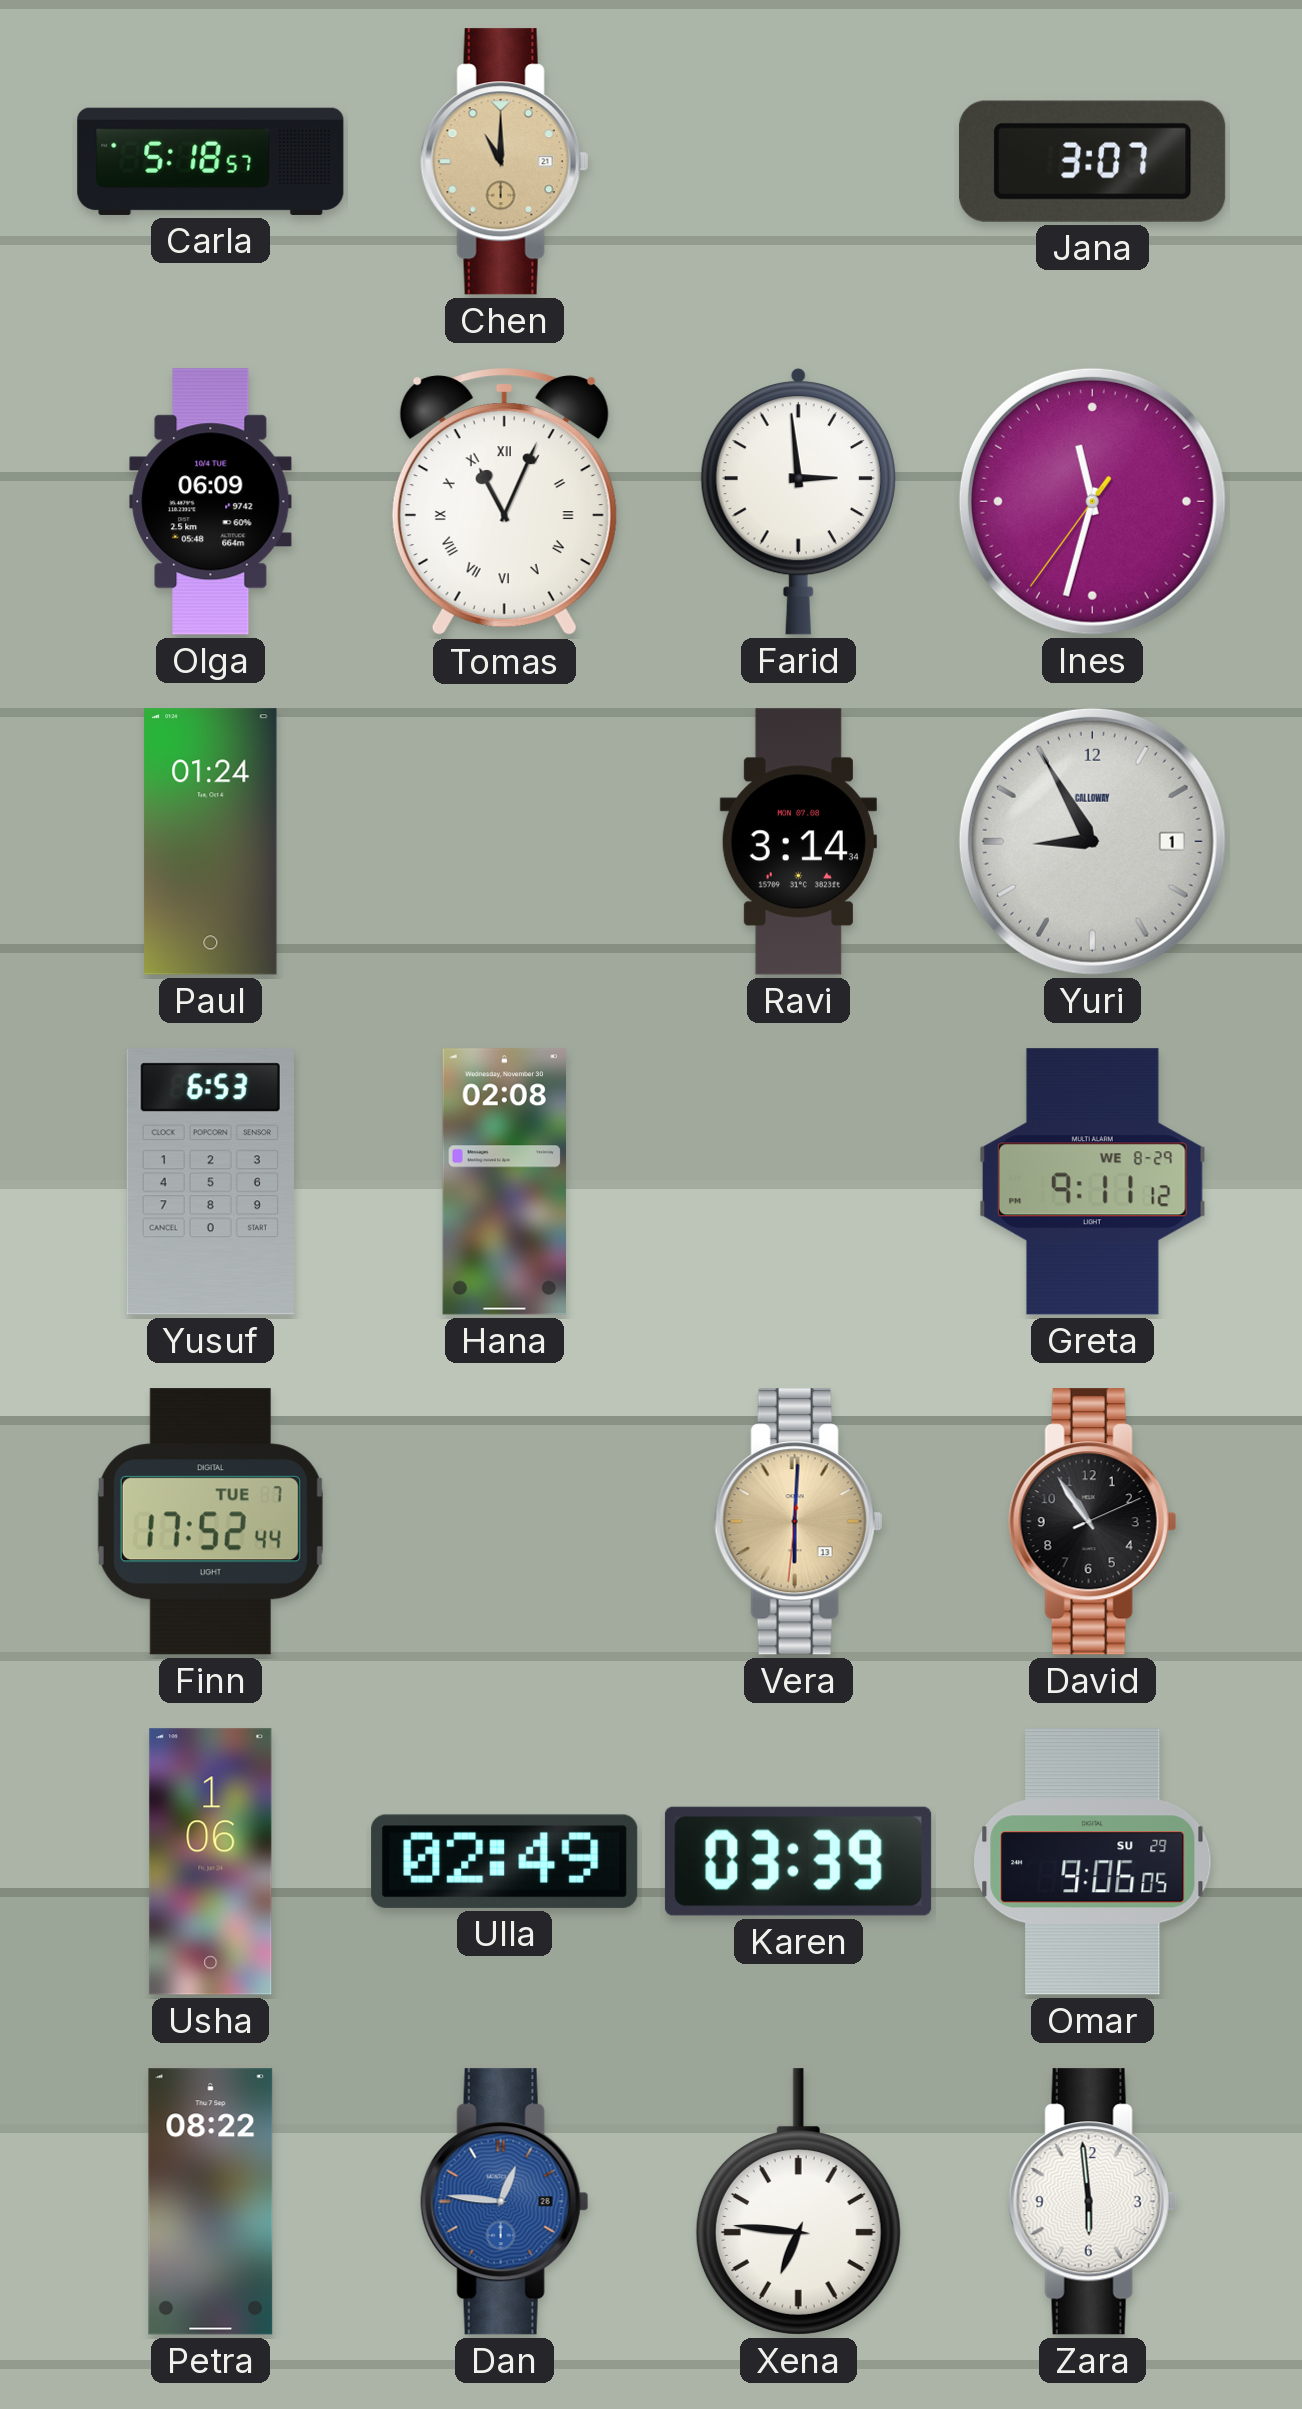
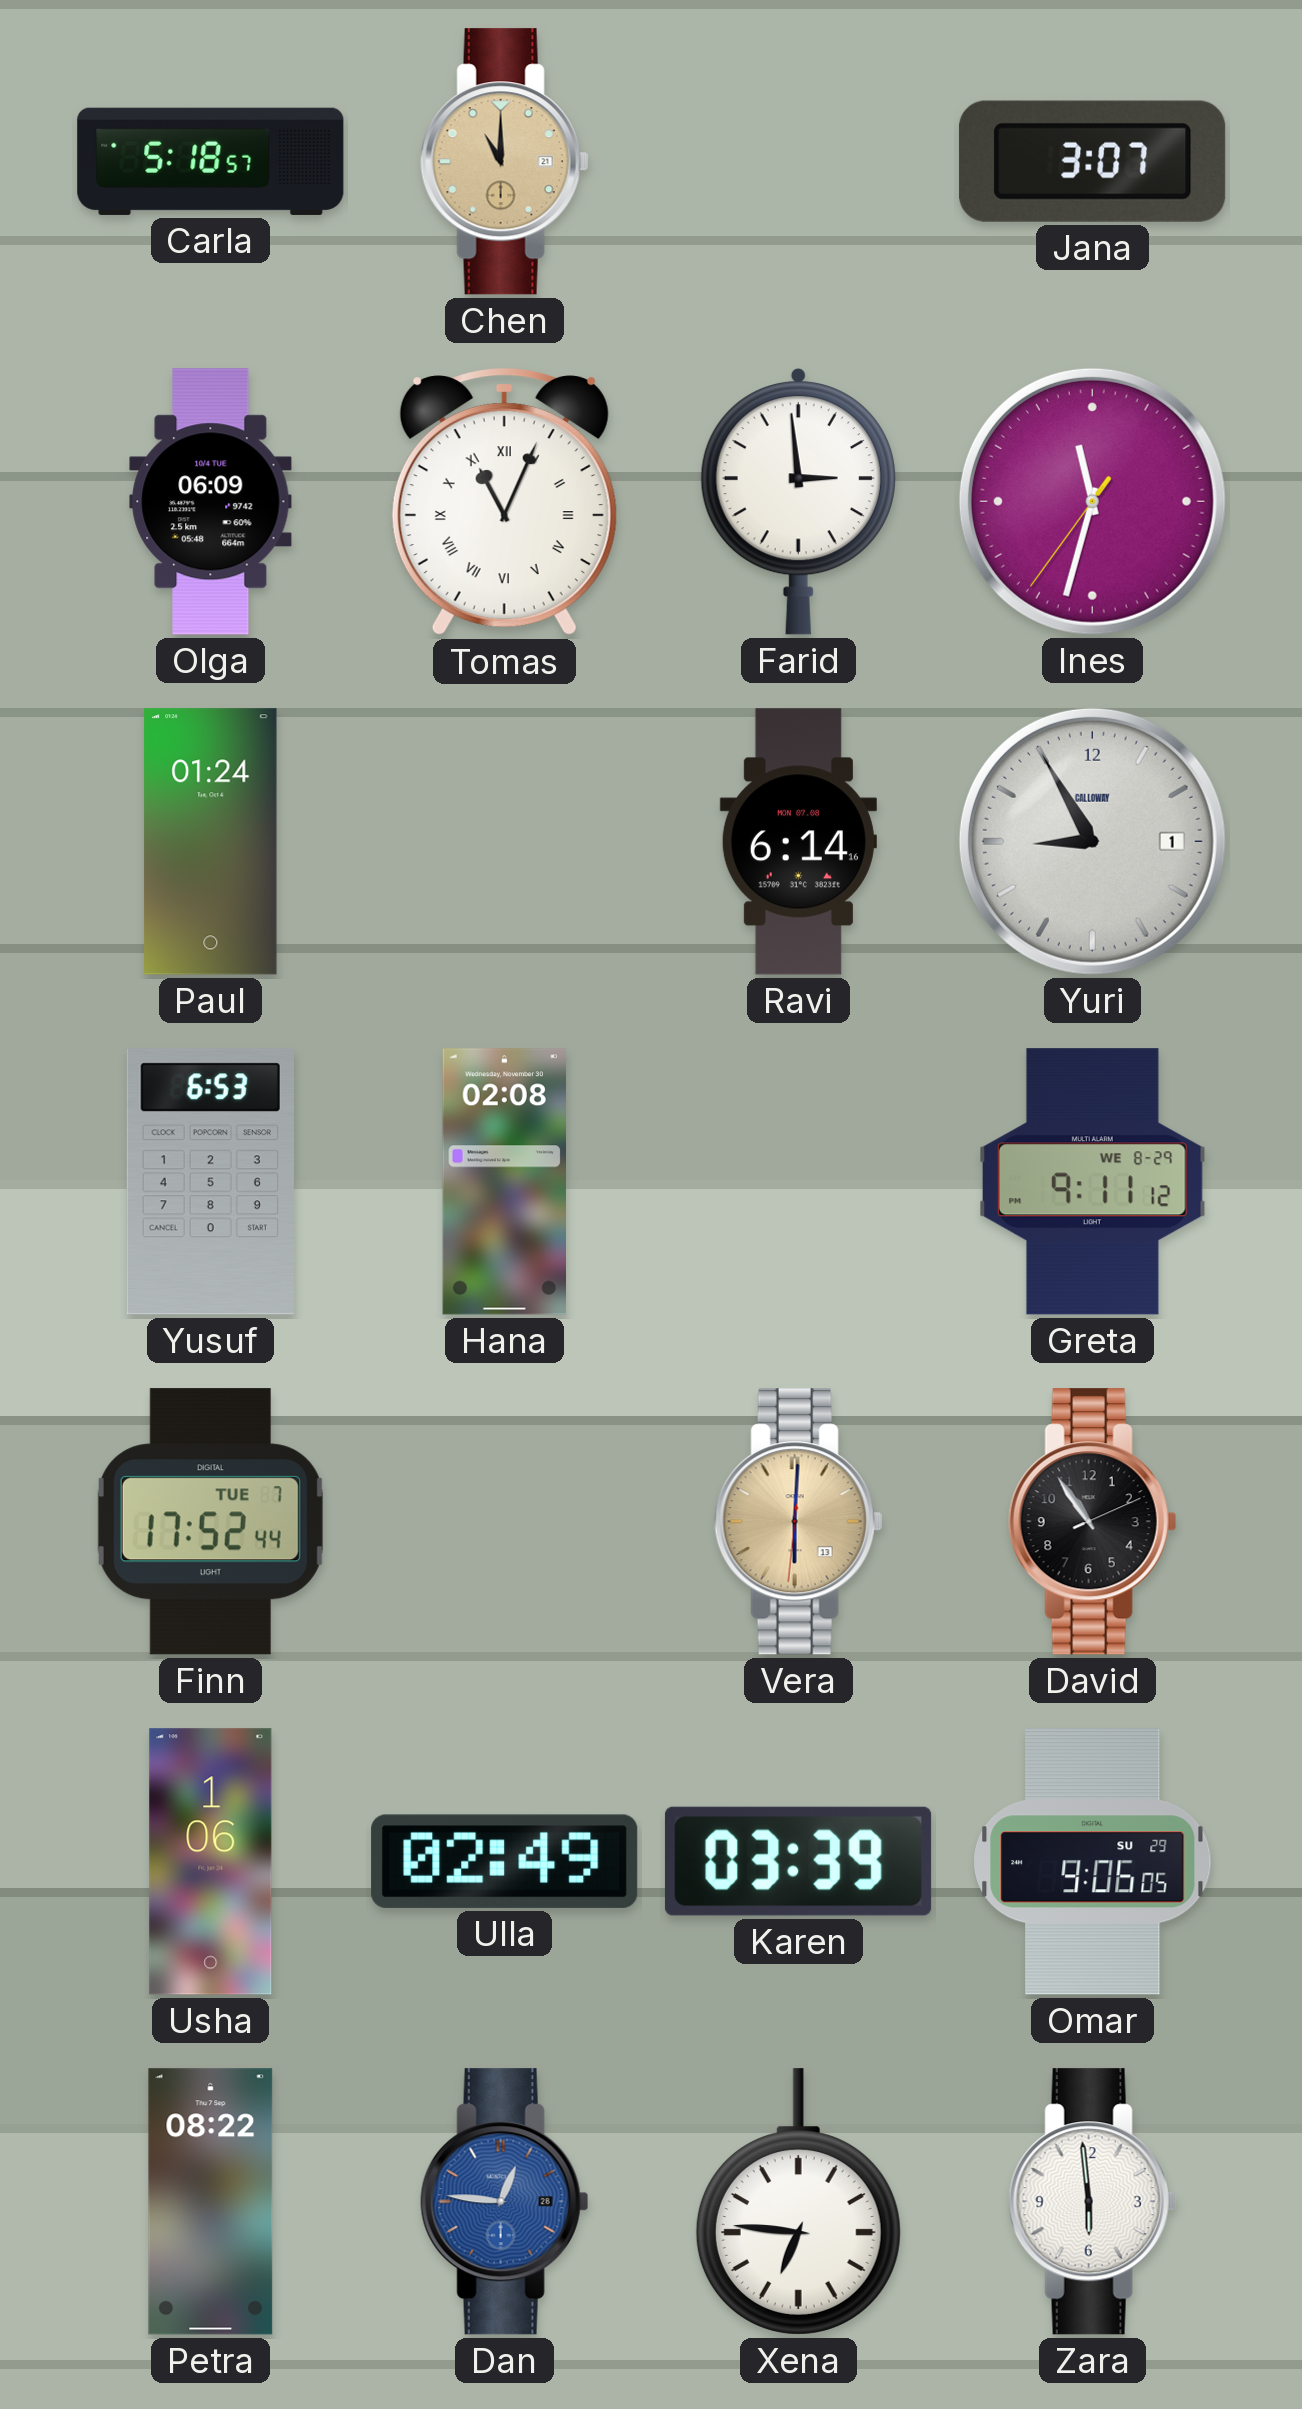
Ravi: 3:14 -> 6:14
